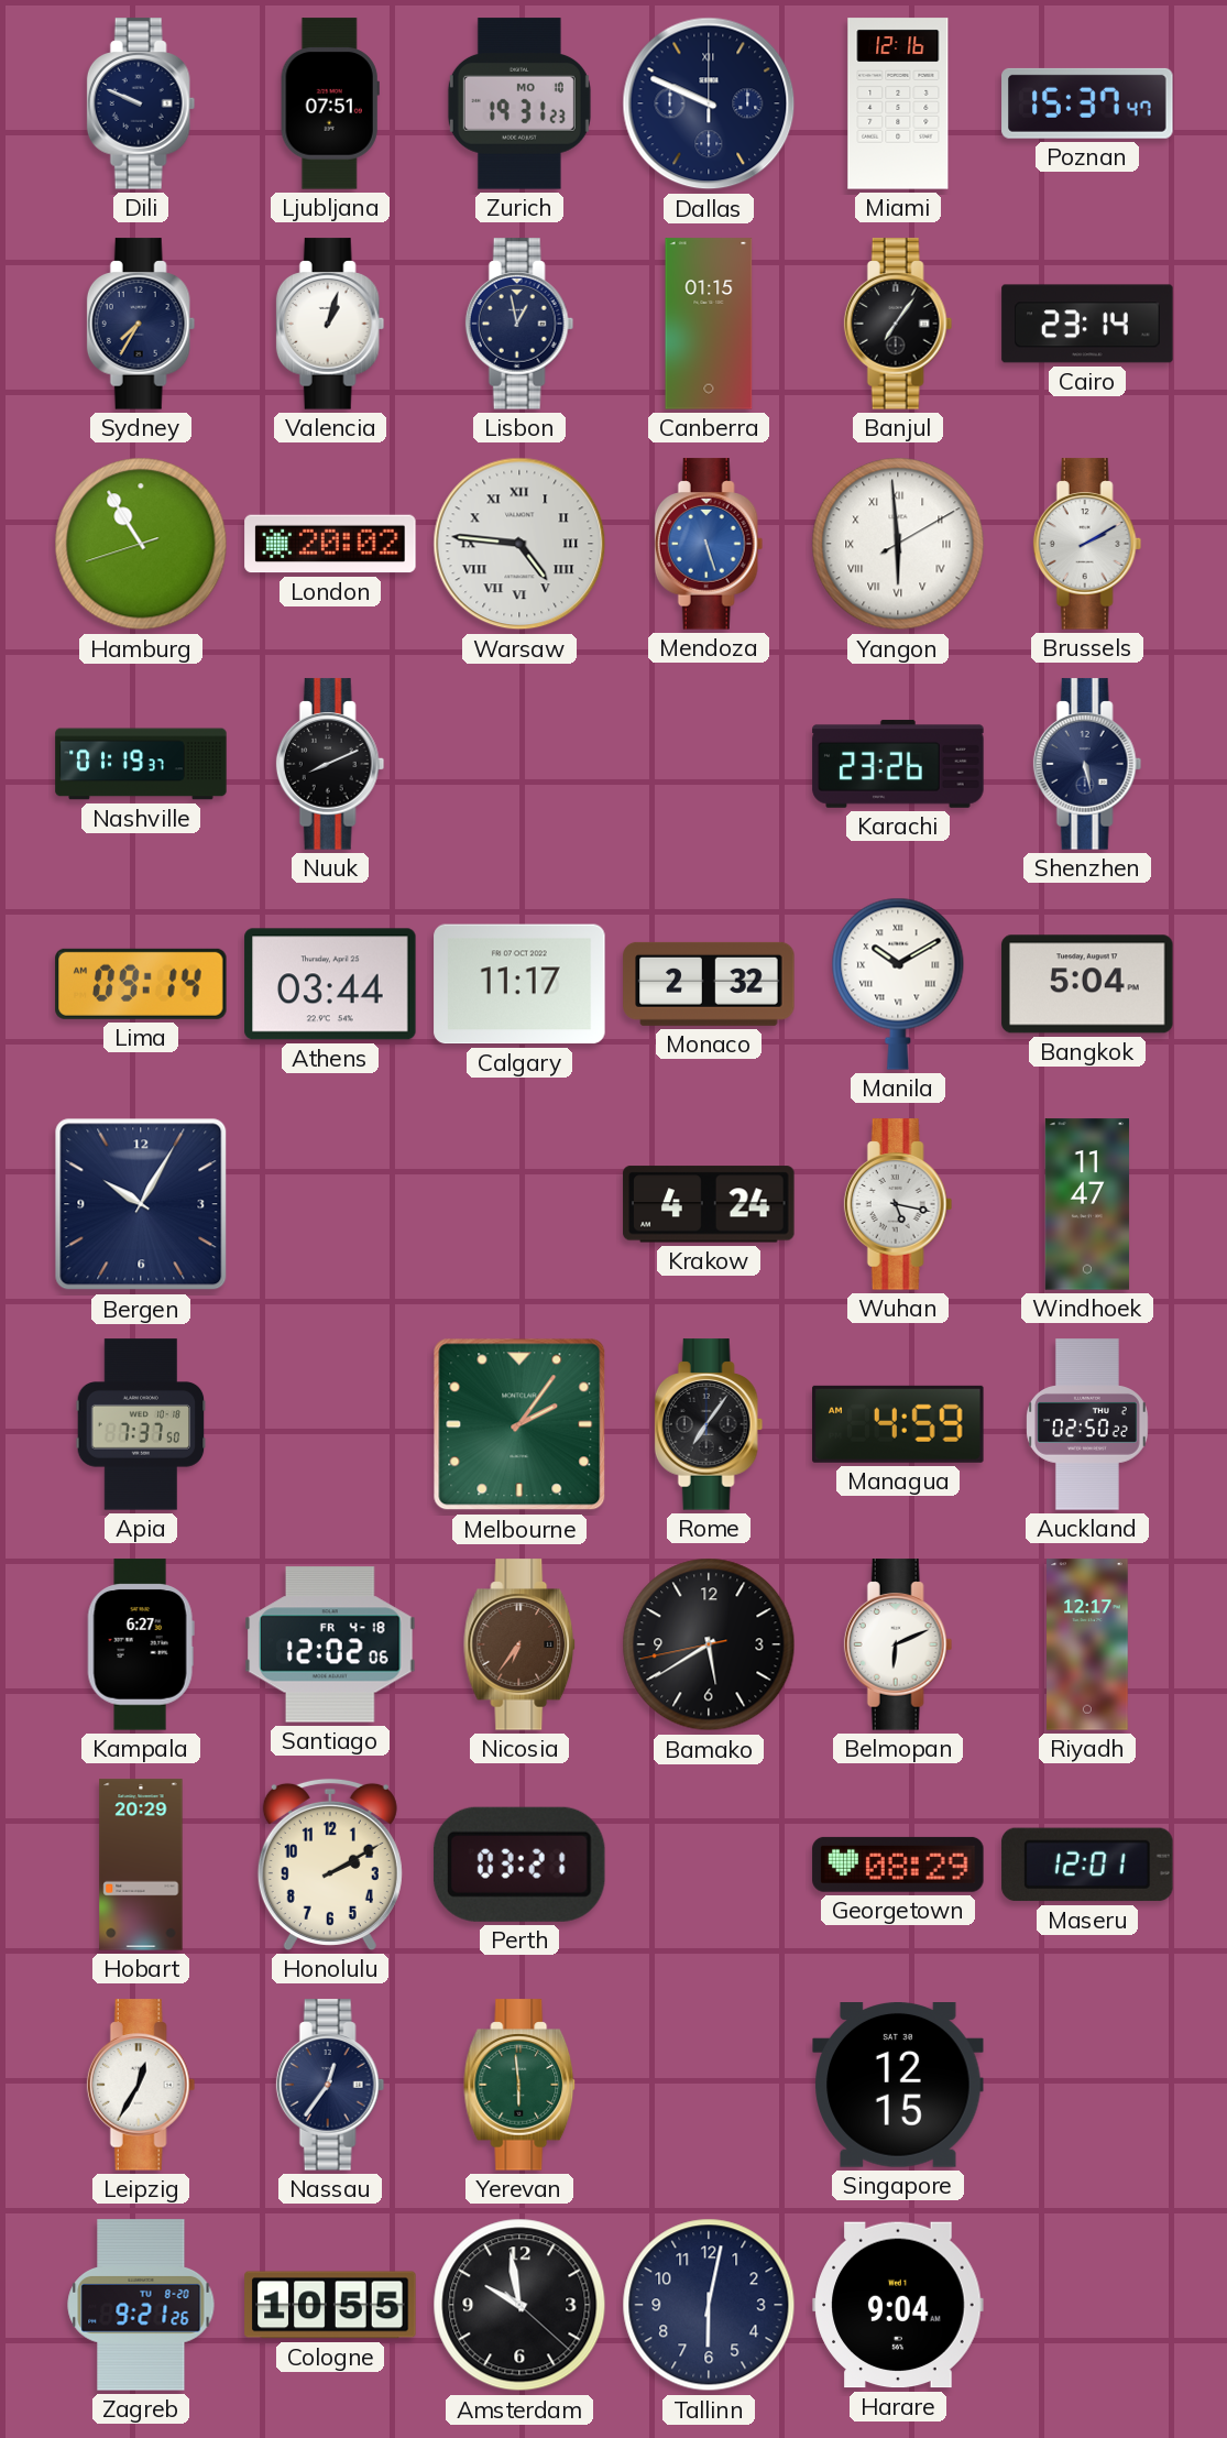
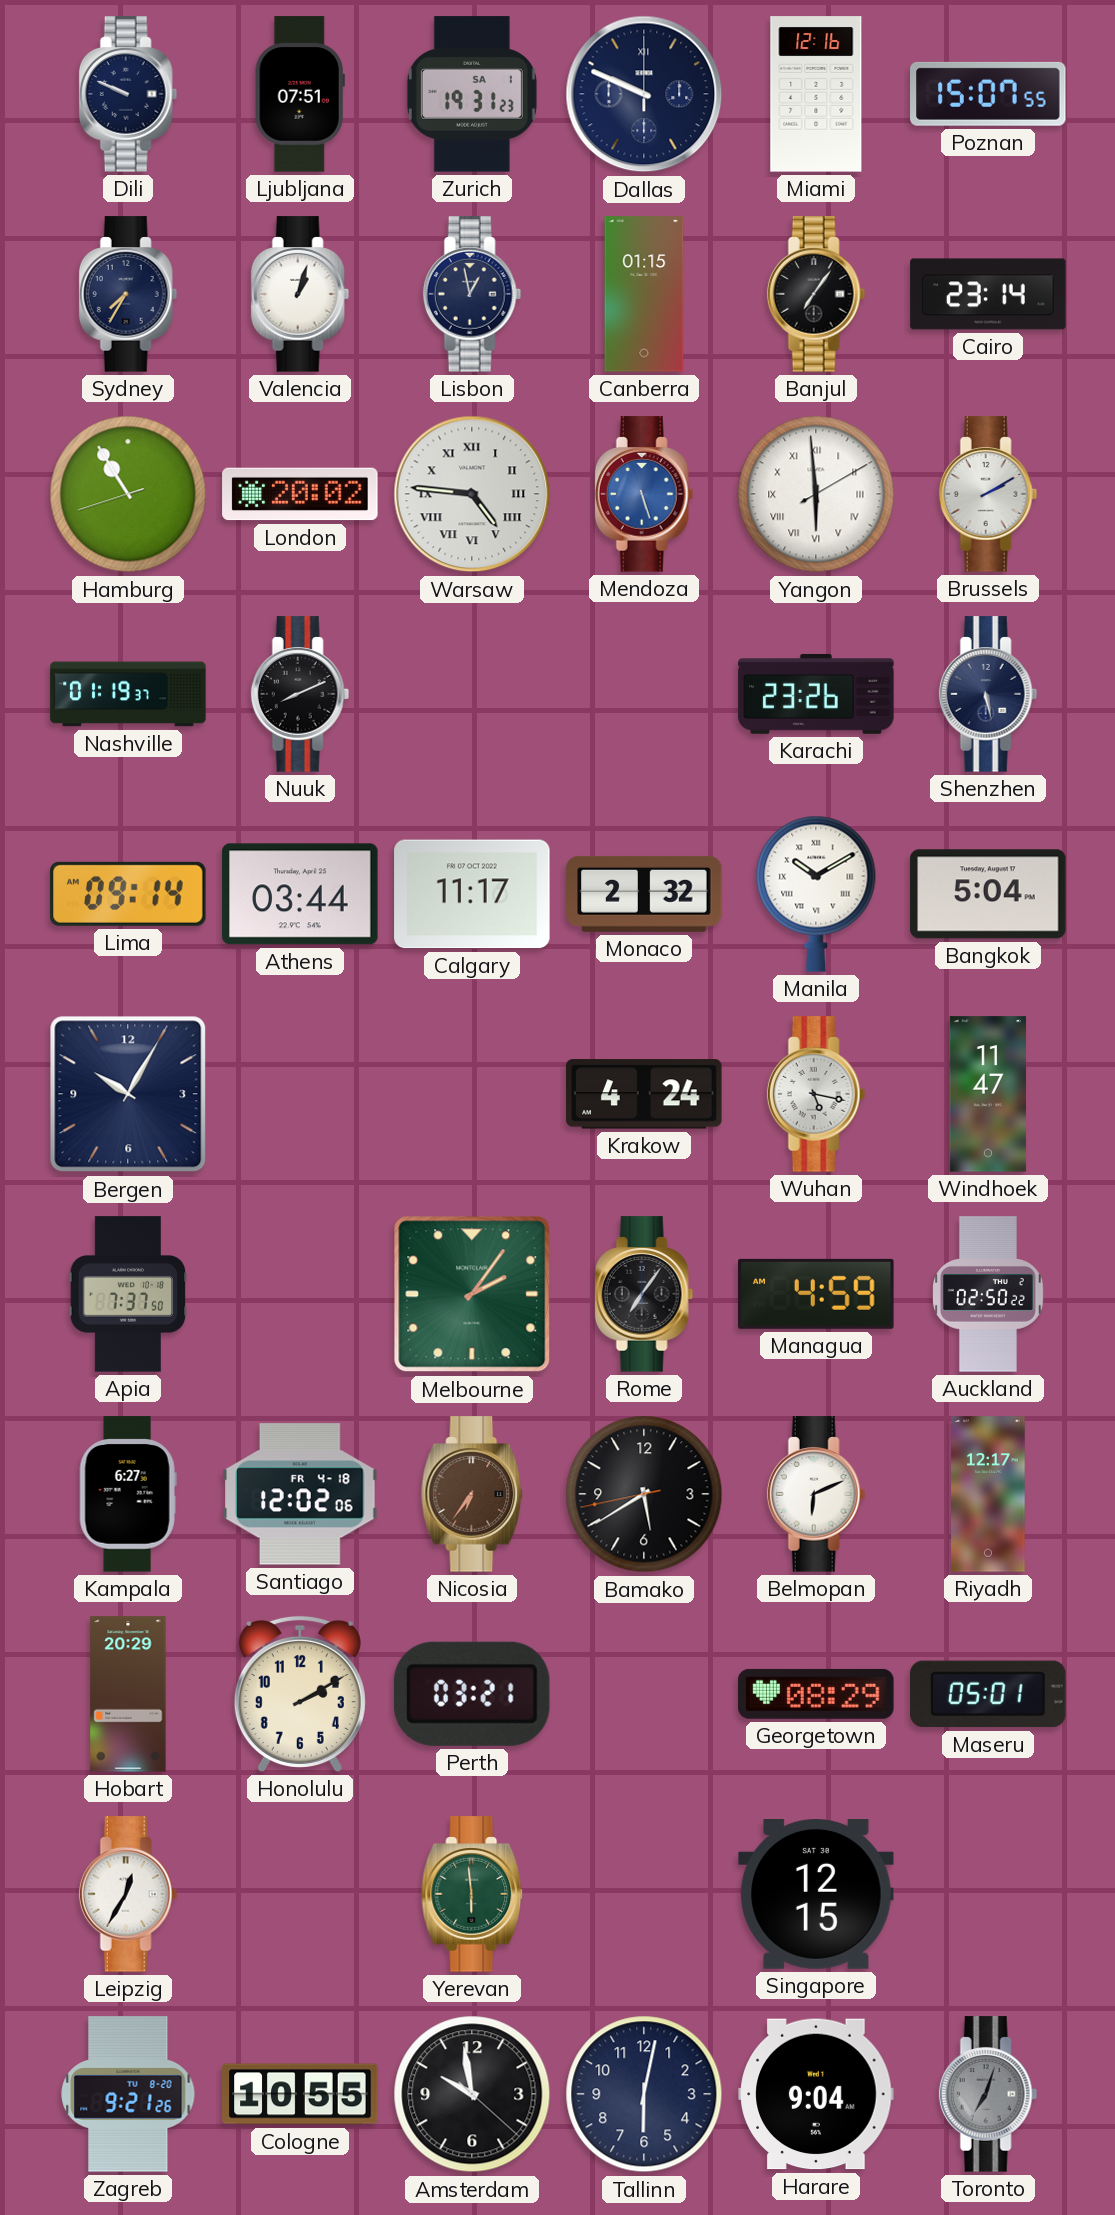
Zurich date: MO 10 -> SA 1
Poznan: 15:37 -> 15:07
Maseru: 12:01 -> 05:01
Nassau: 12:36 -> none
Toronto: none -> 7:03
